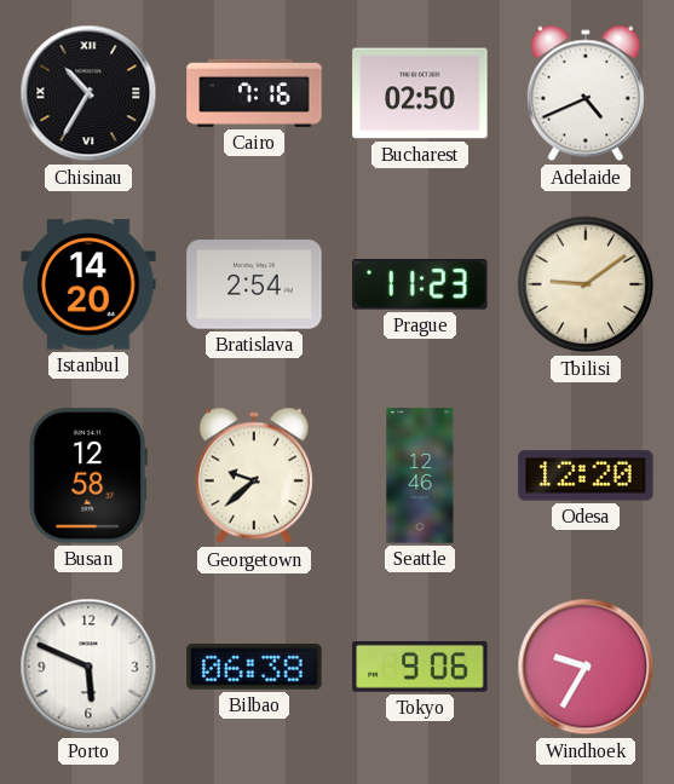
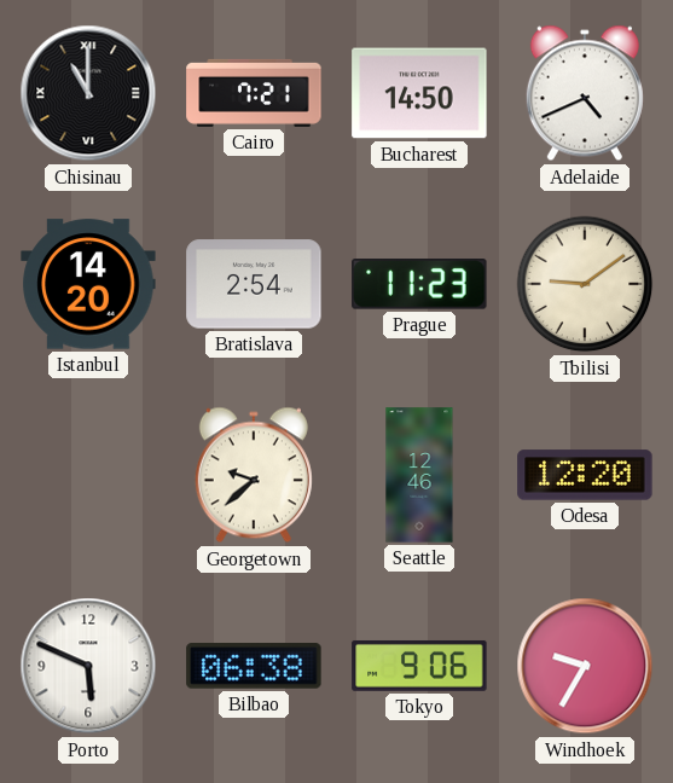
Chisinau: 10:35 -> 11:00
Cairo: 7:16 -> 7:21
Bucharest: 02:50 -> 14:50
Busan: 12:58 -> none
